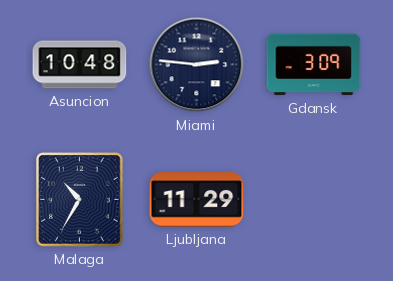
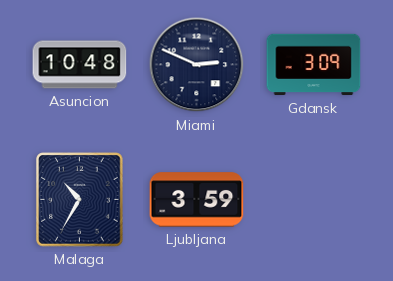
Miami: 2:46 -> 2:49
Ljubljana: 11:29 -> 3:59
